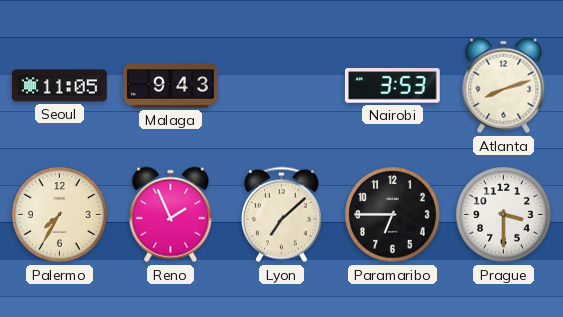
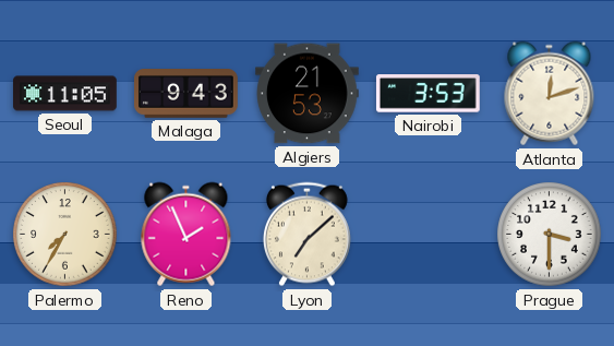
Algiers: none -> 21:53
Atlanta: 8:12 -> 12:12
Paramaribo: 6:45 -> none
